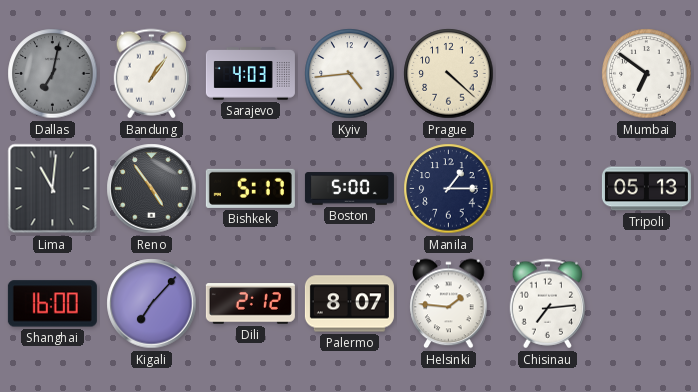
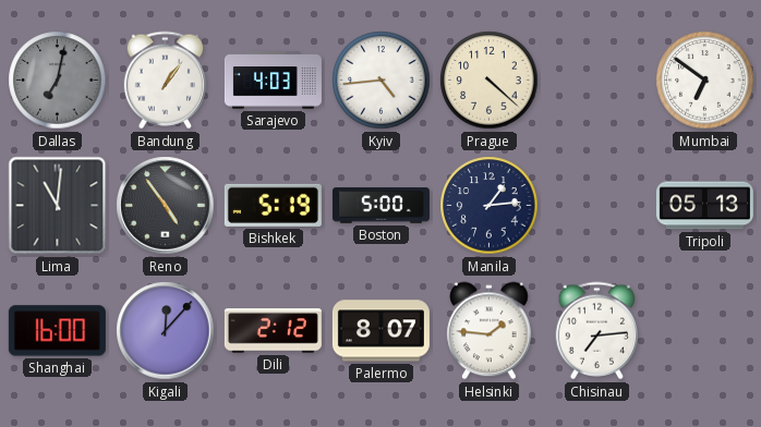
Bishkek: 5:17 -> 5:19
Manila: 1:15 -> 1:14
Kigali: 7:07 -> 12:07
